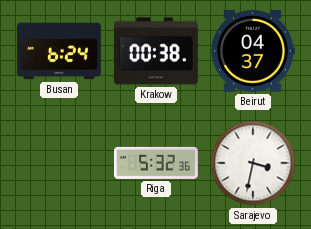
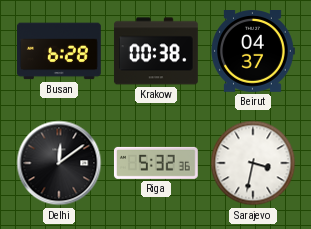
Busan: 6:24 -> 6:28
Delhi: none -> 12:09
